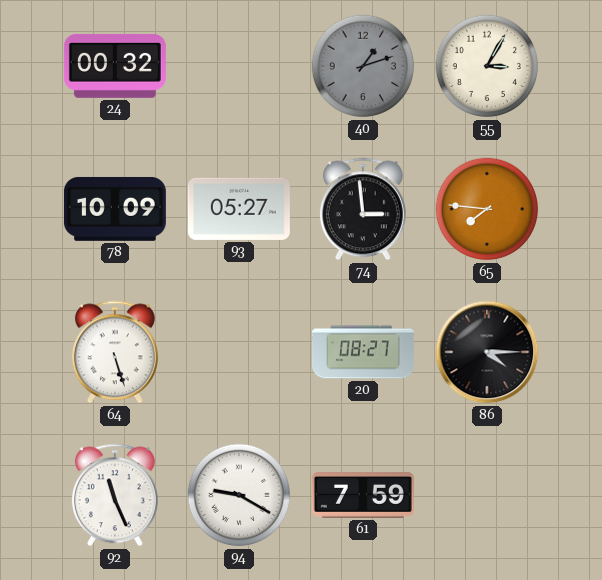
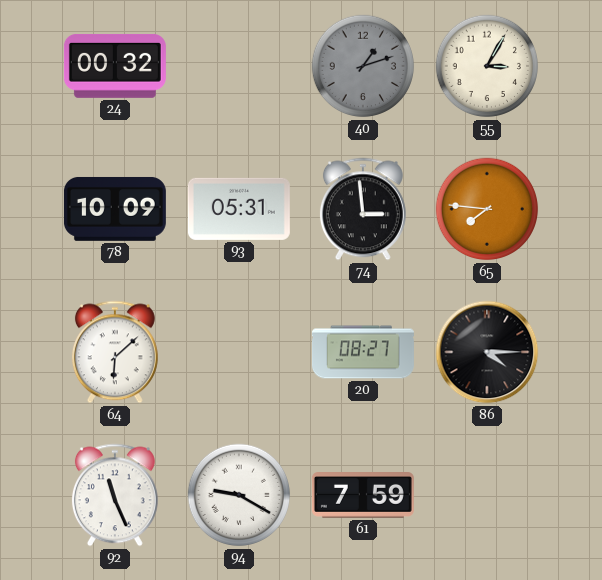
93: 05:27 -> 05:31
64: 5:27 -> 6:08
